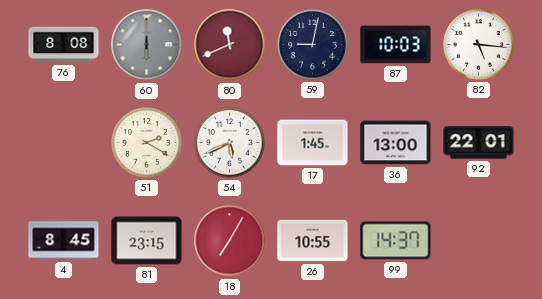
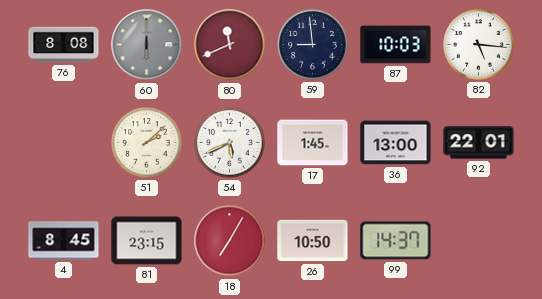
59: 9:02 -> 8:59
51: 2:20 -> 2:08
26: 10:55 -> 10:50
